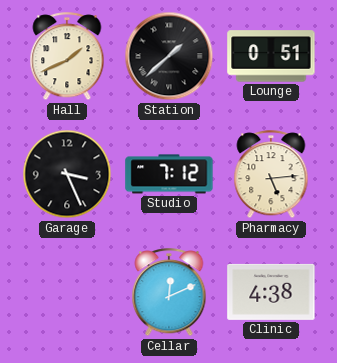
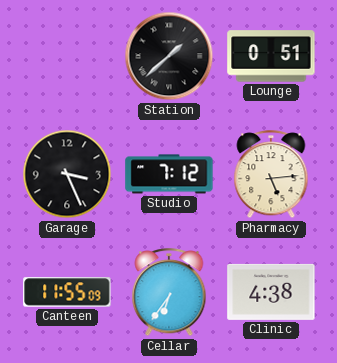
Hall: 1:41 -> none
Canteen: none -> 11:55
Cellar: 12:11 -> 6:36
